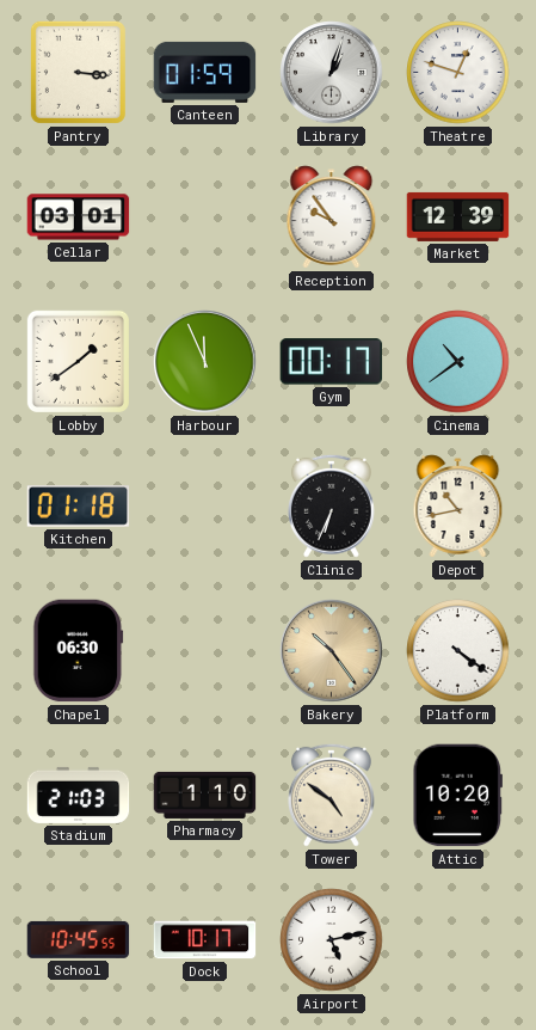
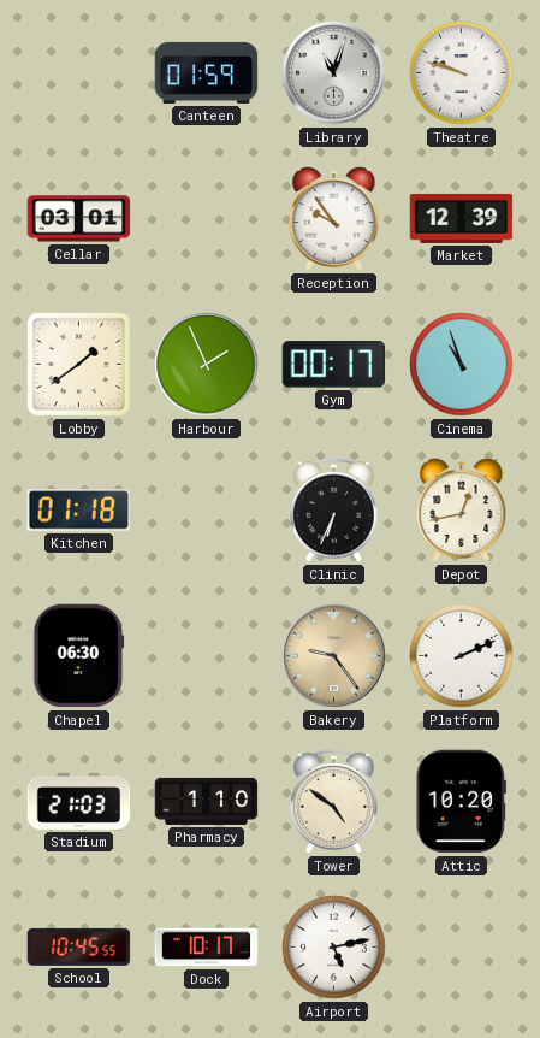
Pantry: 3:16 -> none
Library: 1:03 -> 11:03
Theatre: 12:48 -> 9:48
Harbour: 11:56 -> 1:56
Cinema: 10:39 -> 10:57
Depot: 10:43 -> 12:43
Bakery: 10:24 -> 9:24
Platform: 4:21 -> 2:11
